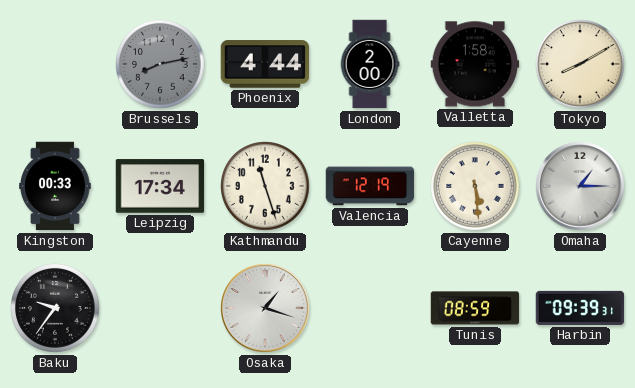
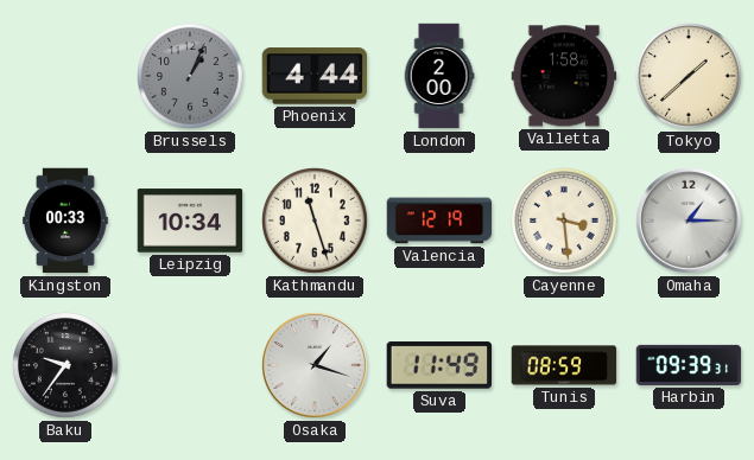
Brussels: 8:13 -> 1:04
Tokyo: 8:10 -> 1:38
Leipzig: 17:34 -> 10:34
Cayenne: 5:29 -> 3:29
Suva: none -> 11:49
